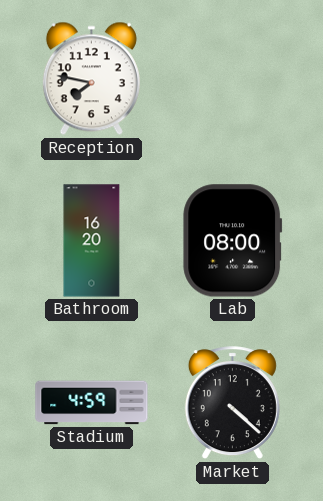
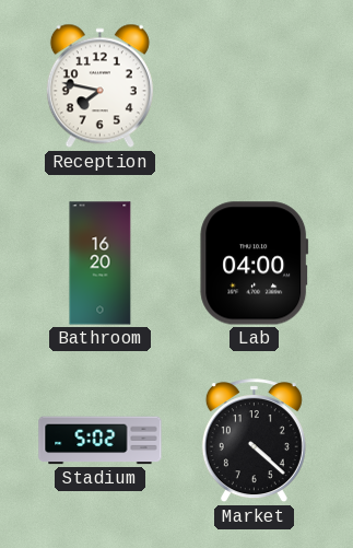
Lab: 08:00 -> 04:00
Stadium: 4:59 -> 5:02
